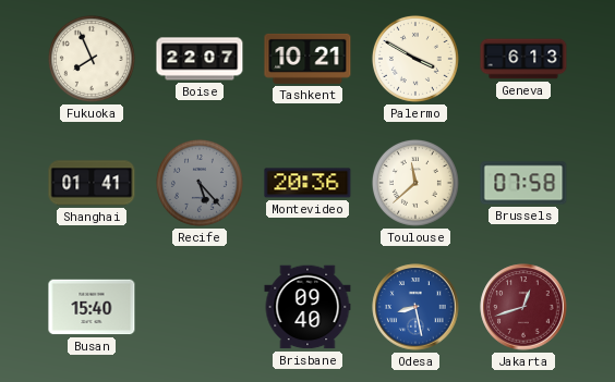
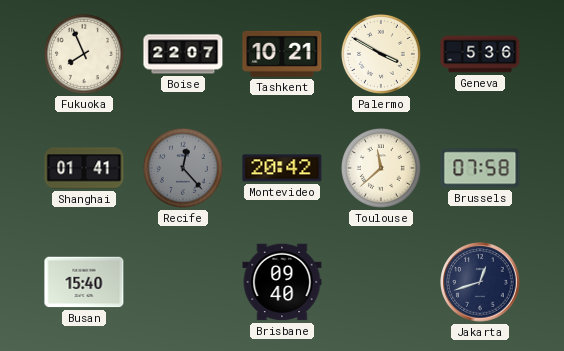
Geneva: 6:13 -> 5:36
Recife: 5:23 -> 12:23
Montevideo: 20:36 -> 20:42
Odesa: 8:28 -> none
Jakarta dial: burgundy -> navy
